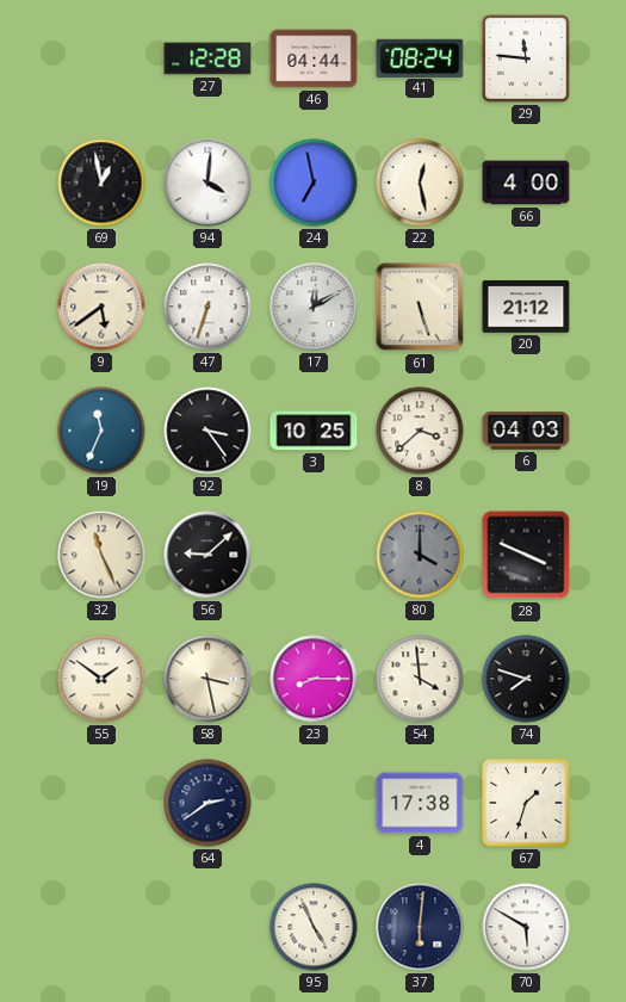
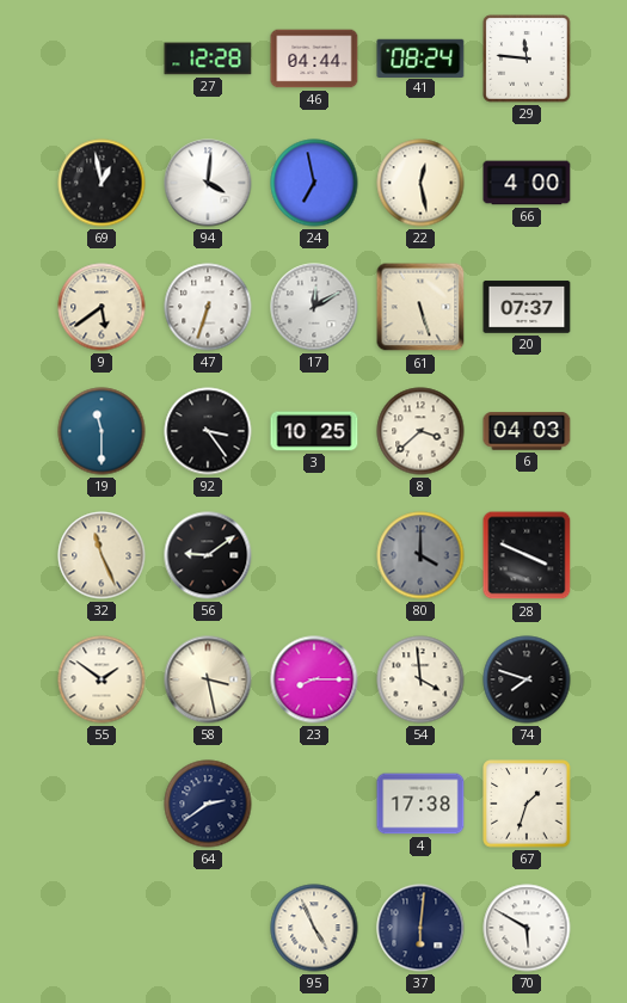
20: 21:12 -> 07:37
19: 11:34 -> 11:30
56: 9:08 -> 9:09
